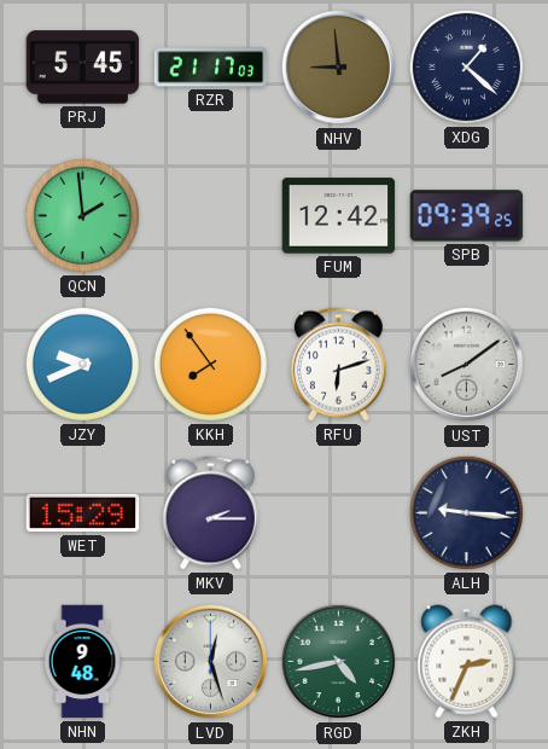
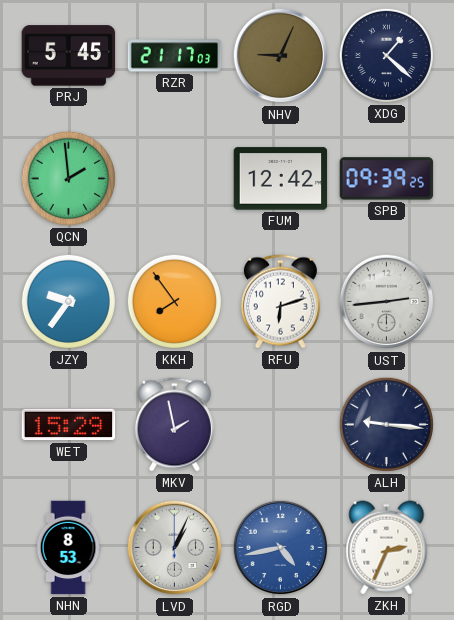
NHV: 8:59 -> 9:04
JZY: 9:41 -> 9:36
UST: 8:09 -> 2:44
MKV: 2:15 -> 1:58
NHN: 9:48 -> 8:53
LVD: 12:27 -> 1:04
RGD dial: green -> blue
